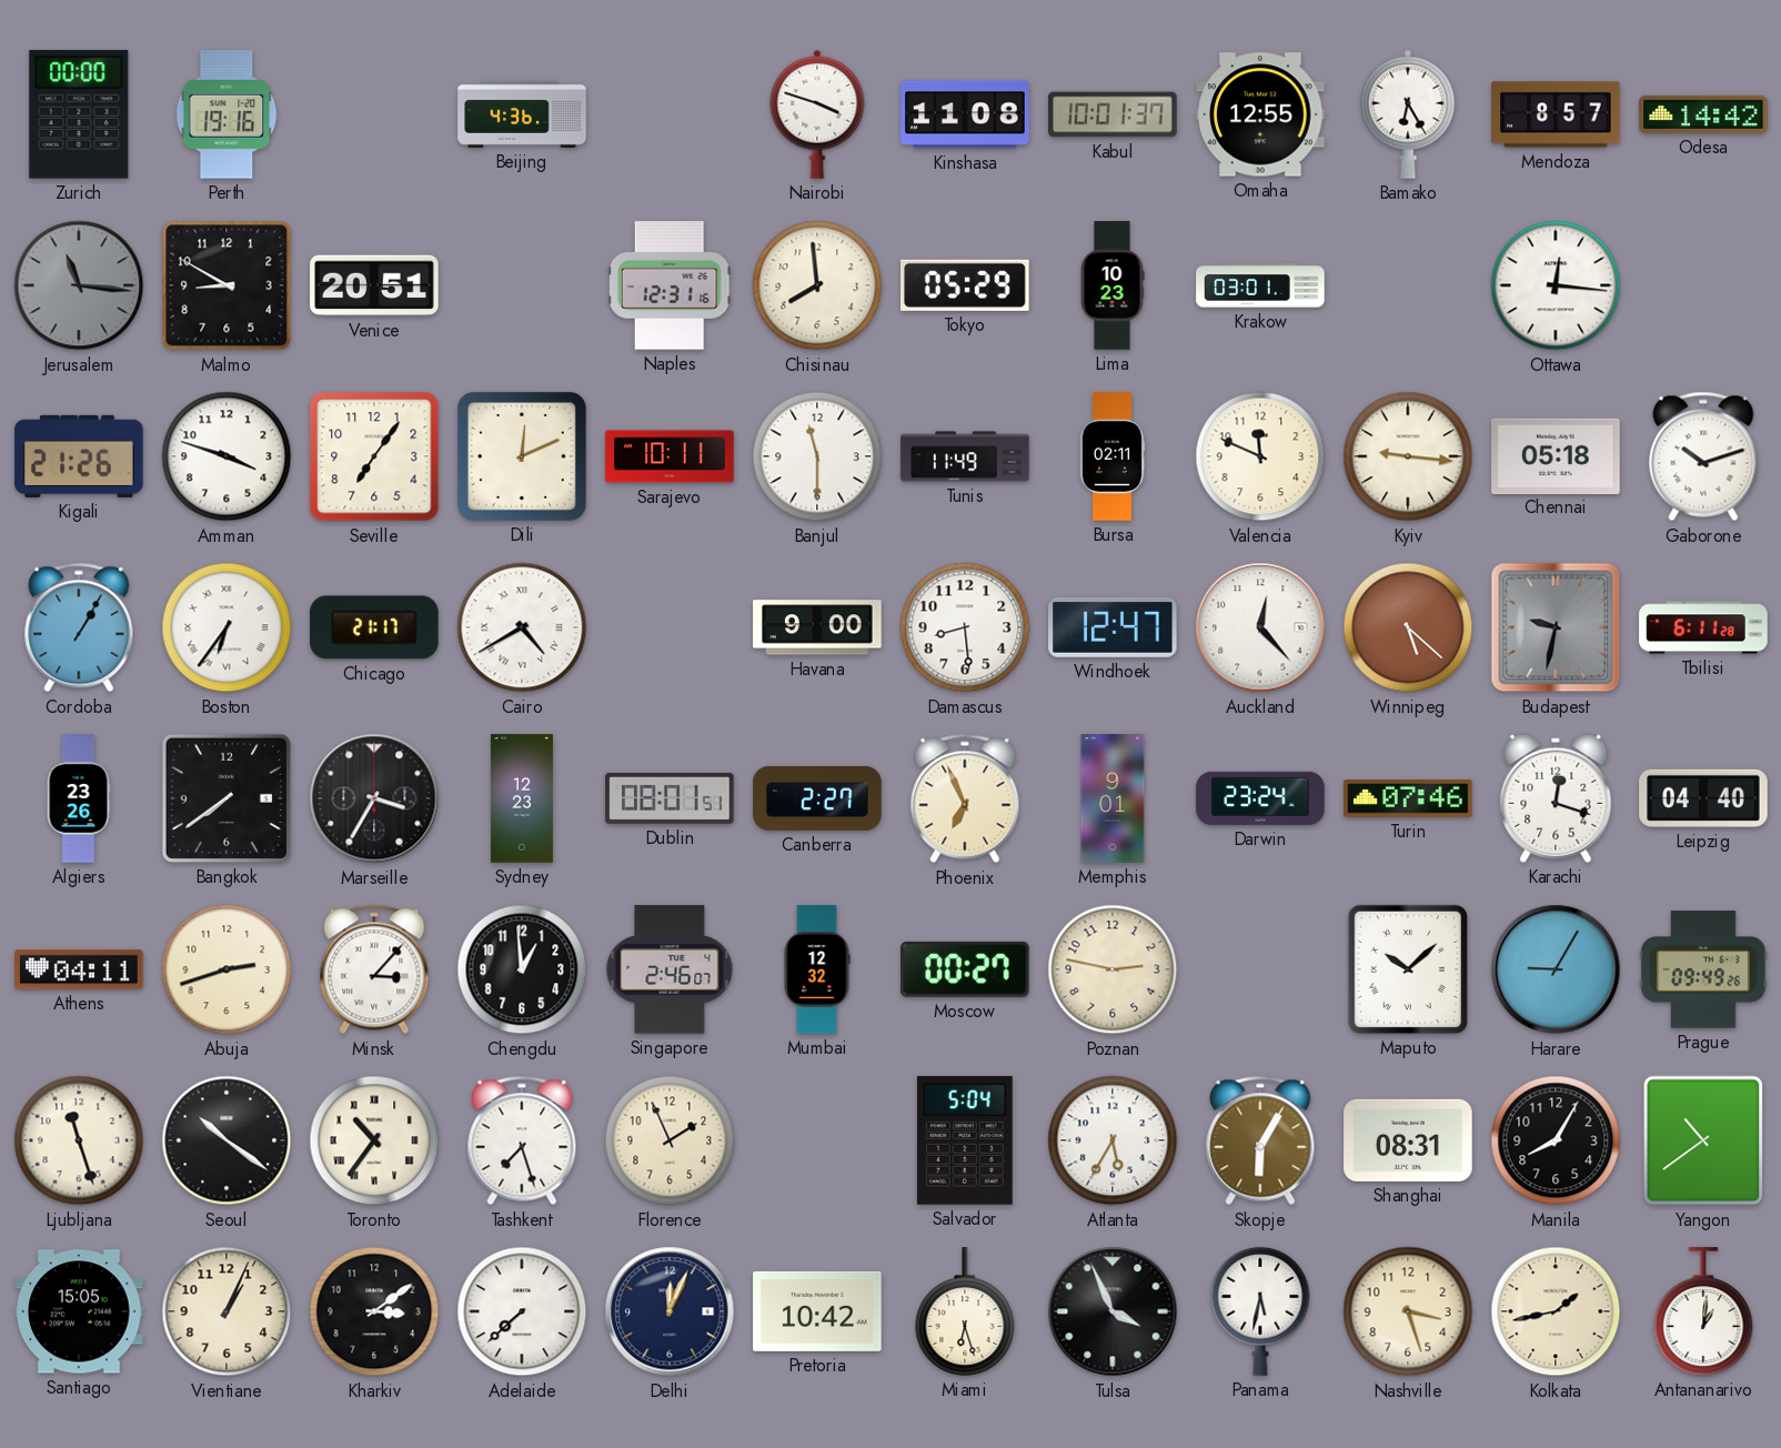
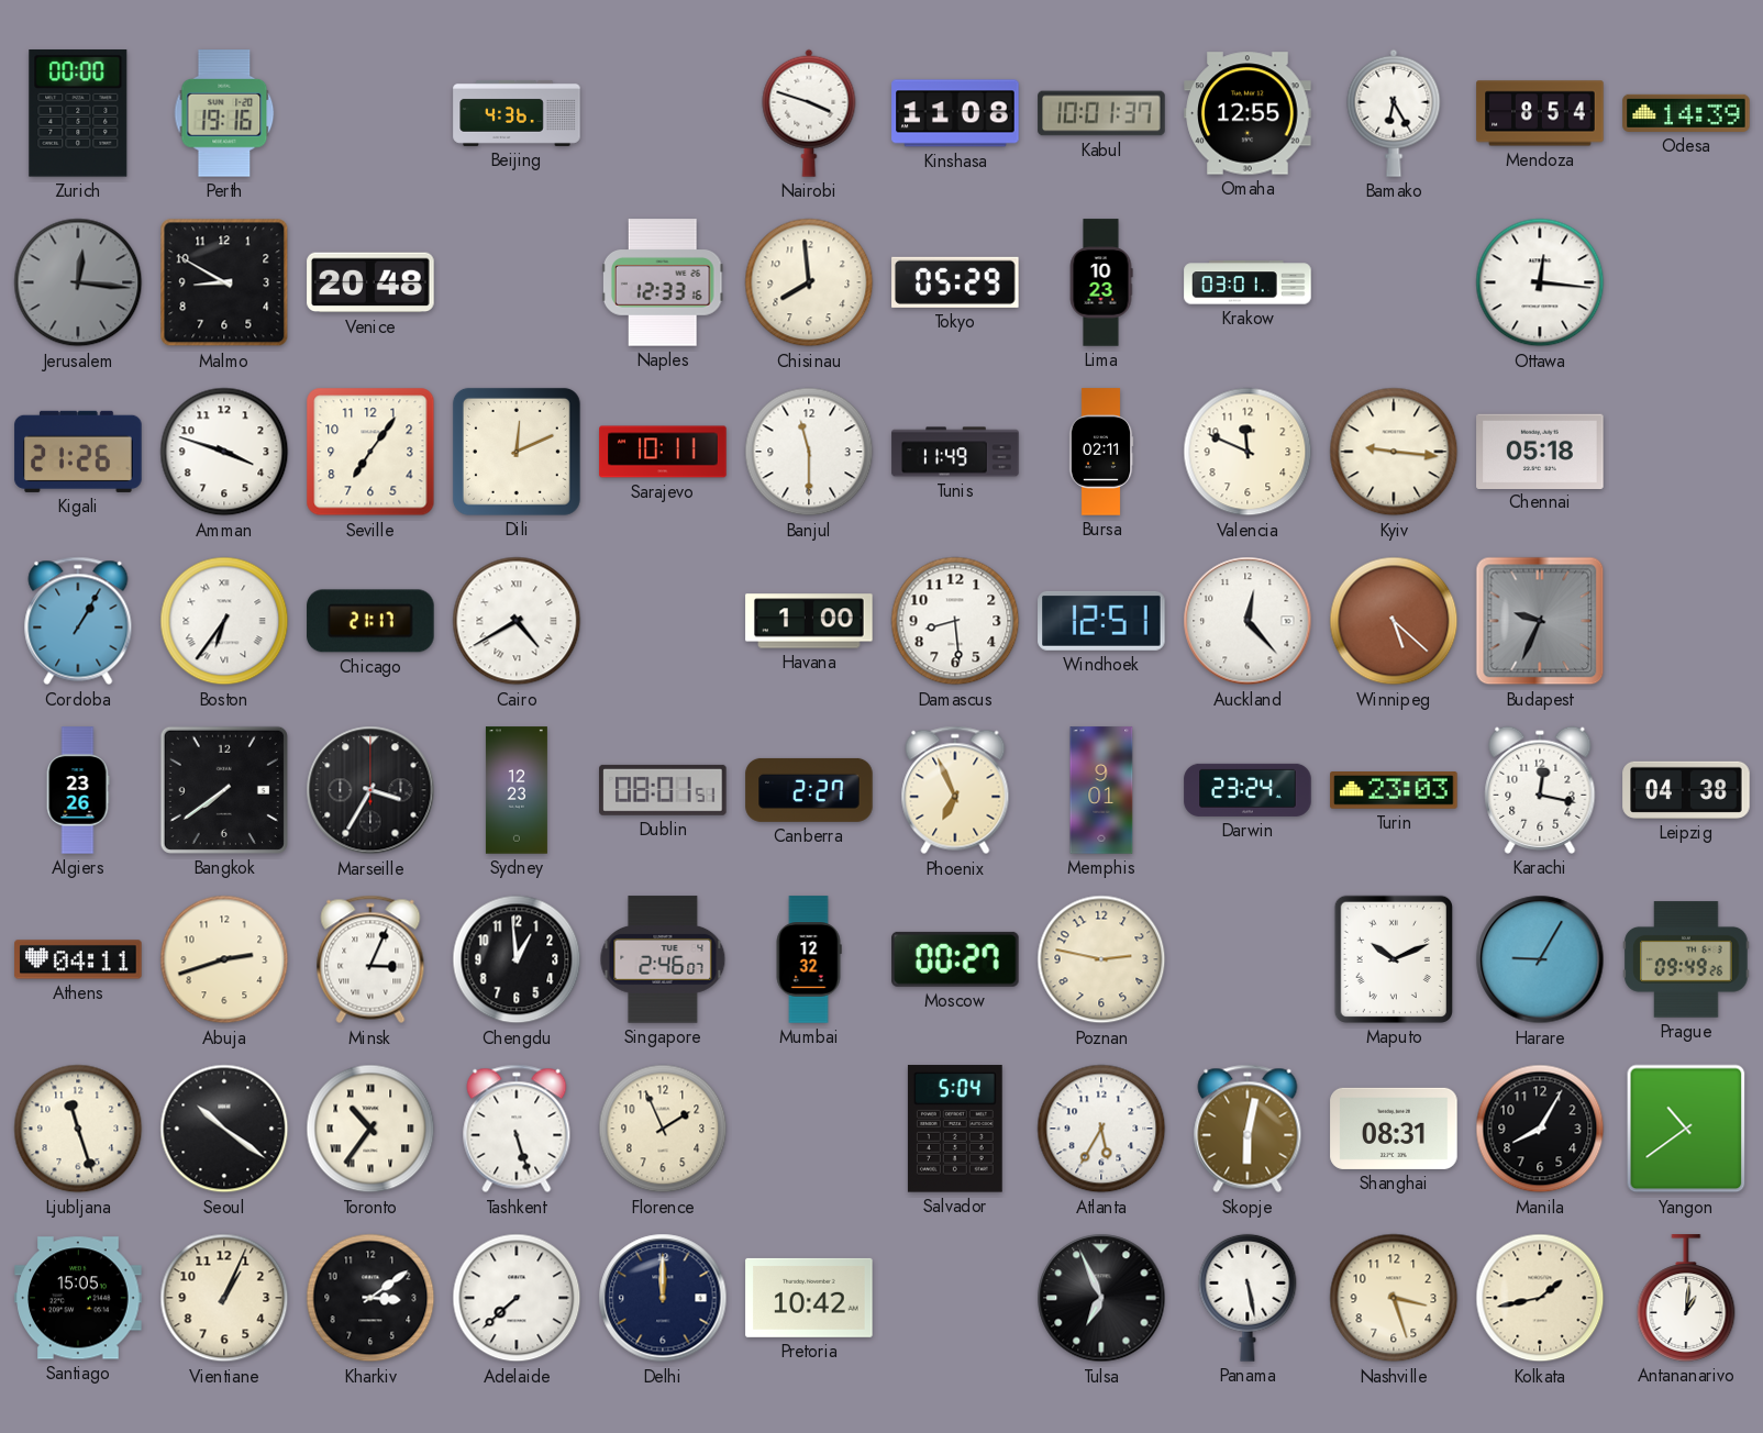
Mendoza: 8:57 -> 8:54
Odesa: 14:42 -> 14:39
Jerusalem: 11:16 -> 12:16
Venice: 20:51 -> 20:48
Naples: 12:31 -> 12:33
Gaborone: 10:12 -> none
Havana: 9:00 -> 1:00
Windhoek: 12:47 -> 12:51
Budapest: 9:32 -> 9:34
Tbilisi: 6:11 -> none
Turin: 07:46 -> 23:03
Karachi: 12:18 -> 12:17
Leipzig: 04:40 -> 04:38
Minsk: 3:07 -> 3:04
Maputo: 10:08 -> 10:11
Tashkent: 7:27 -> 5:27
Skopje: 6:05 -> 6:02
Delhi: 12:04 -> 12:00
Miami: 6:27 -> none
Tulsa: 3:56 -> 6:56
Panama: 5:32 -> 5:28
